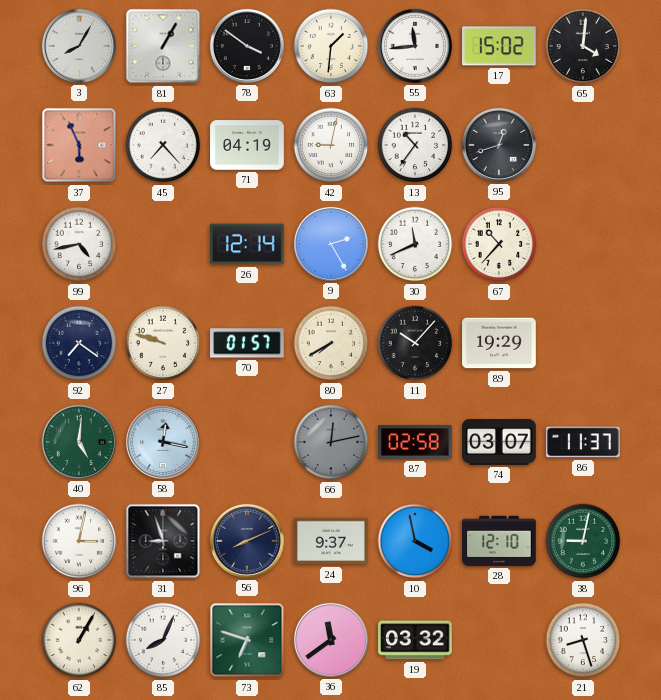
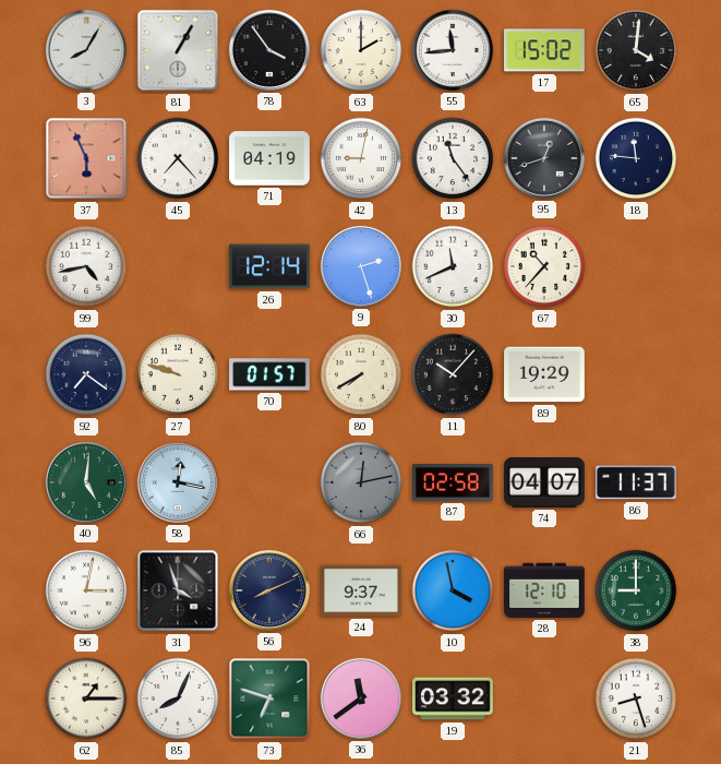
78: 3:51 -> 3:54
63: 1:31 -> 2:00
13: 10:36 -> 11:24
18: none -> 11:46
9: 2:25 -> 2:27
74: 03:07 -> 04:07
31: 8:57 -> 3:57
38: 9:02 -> 9:00
62: 1:05 -> 1:15
